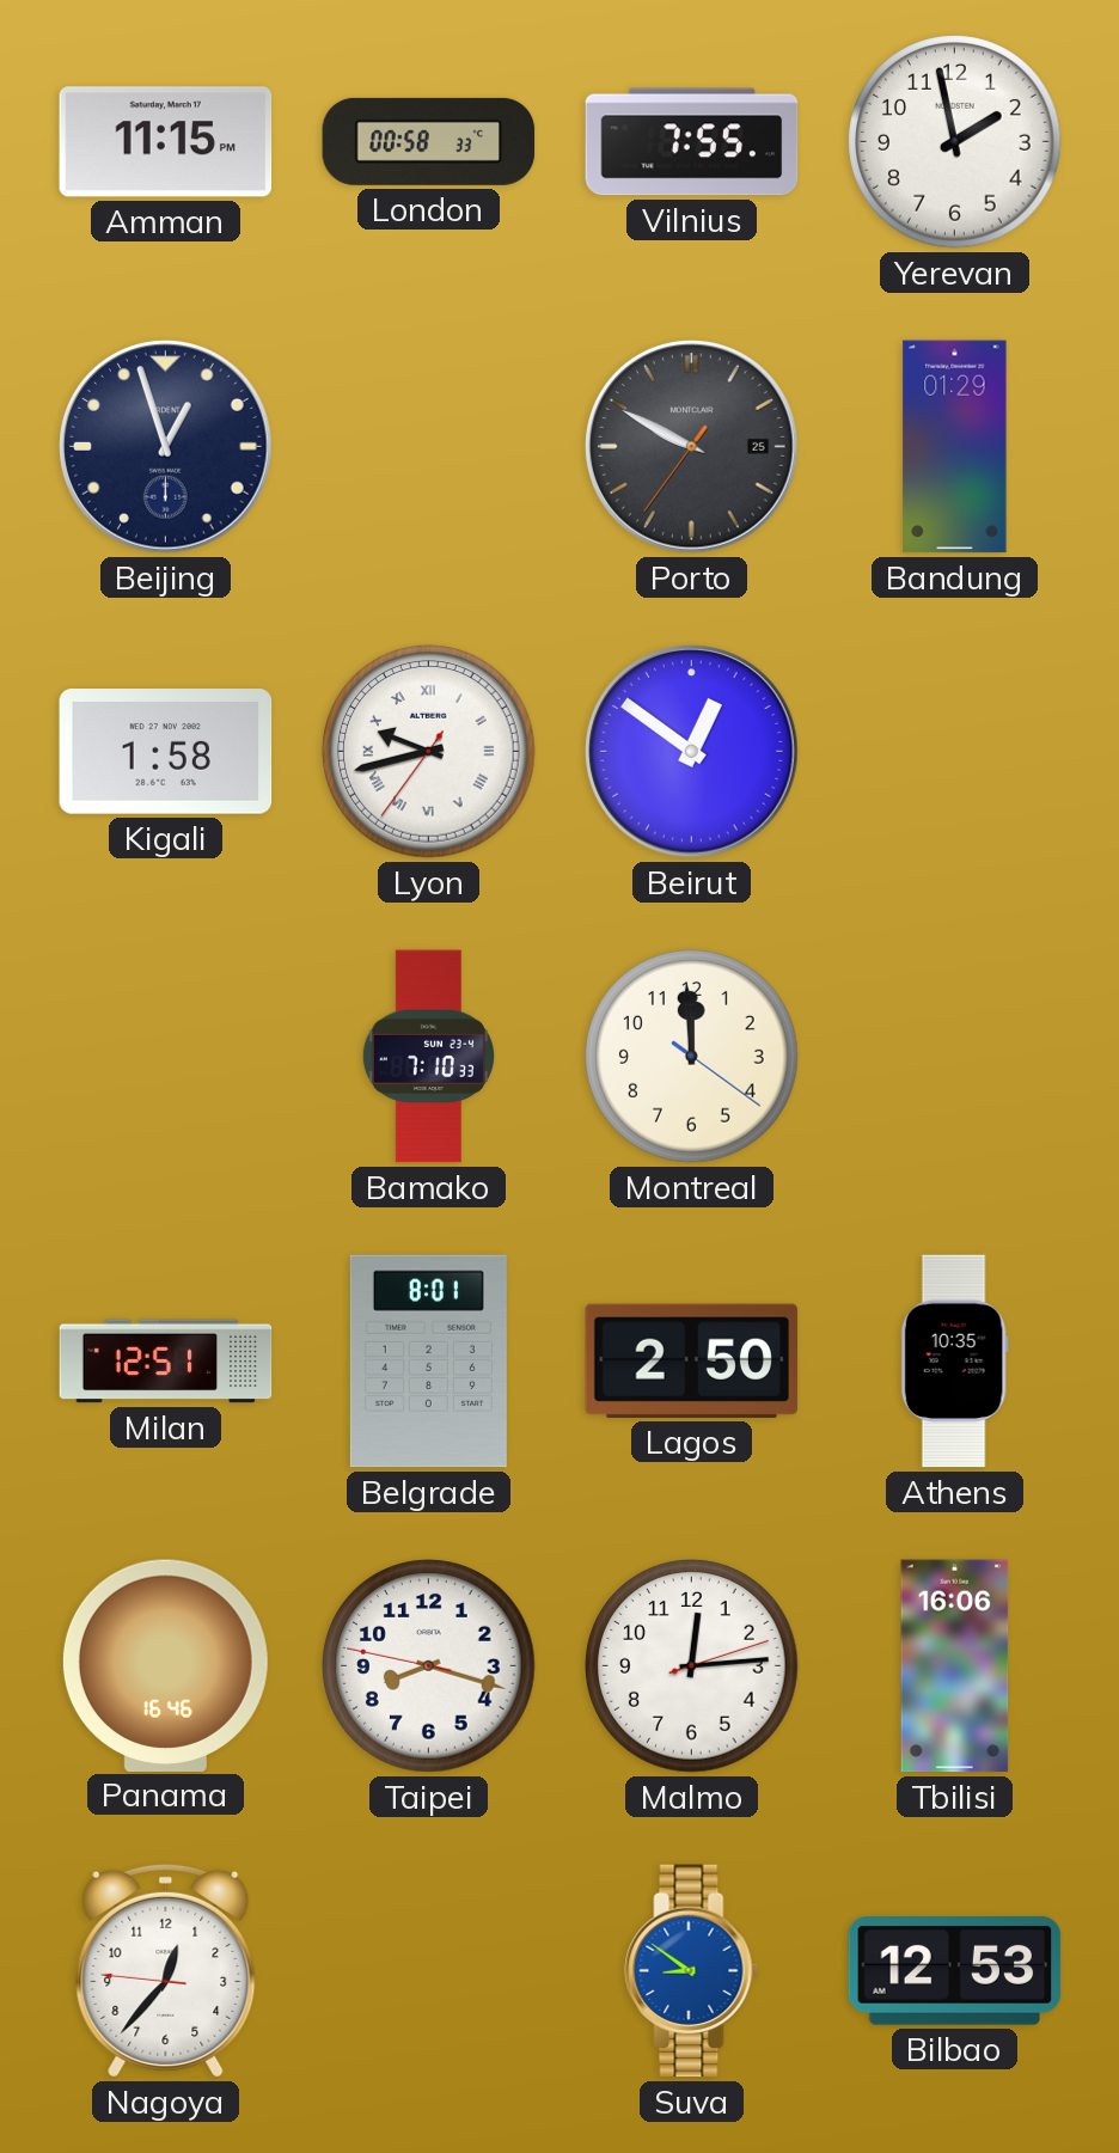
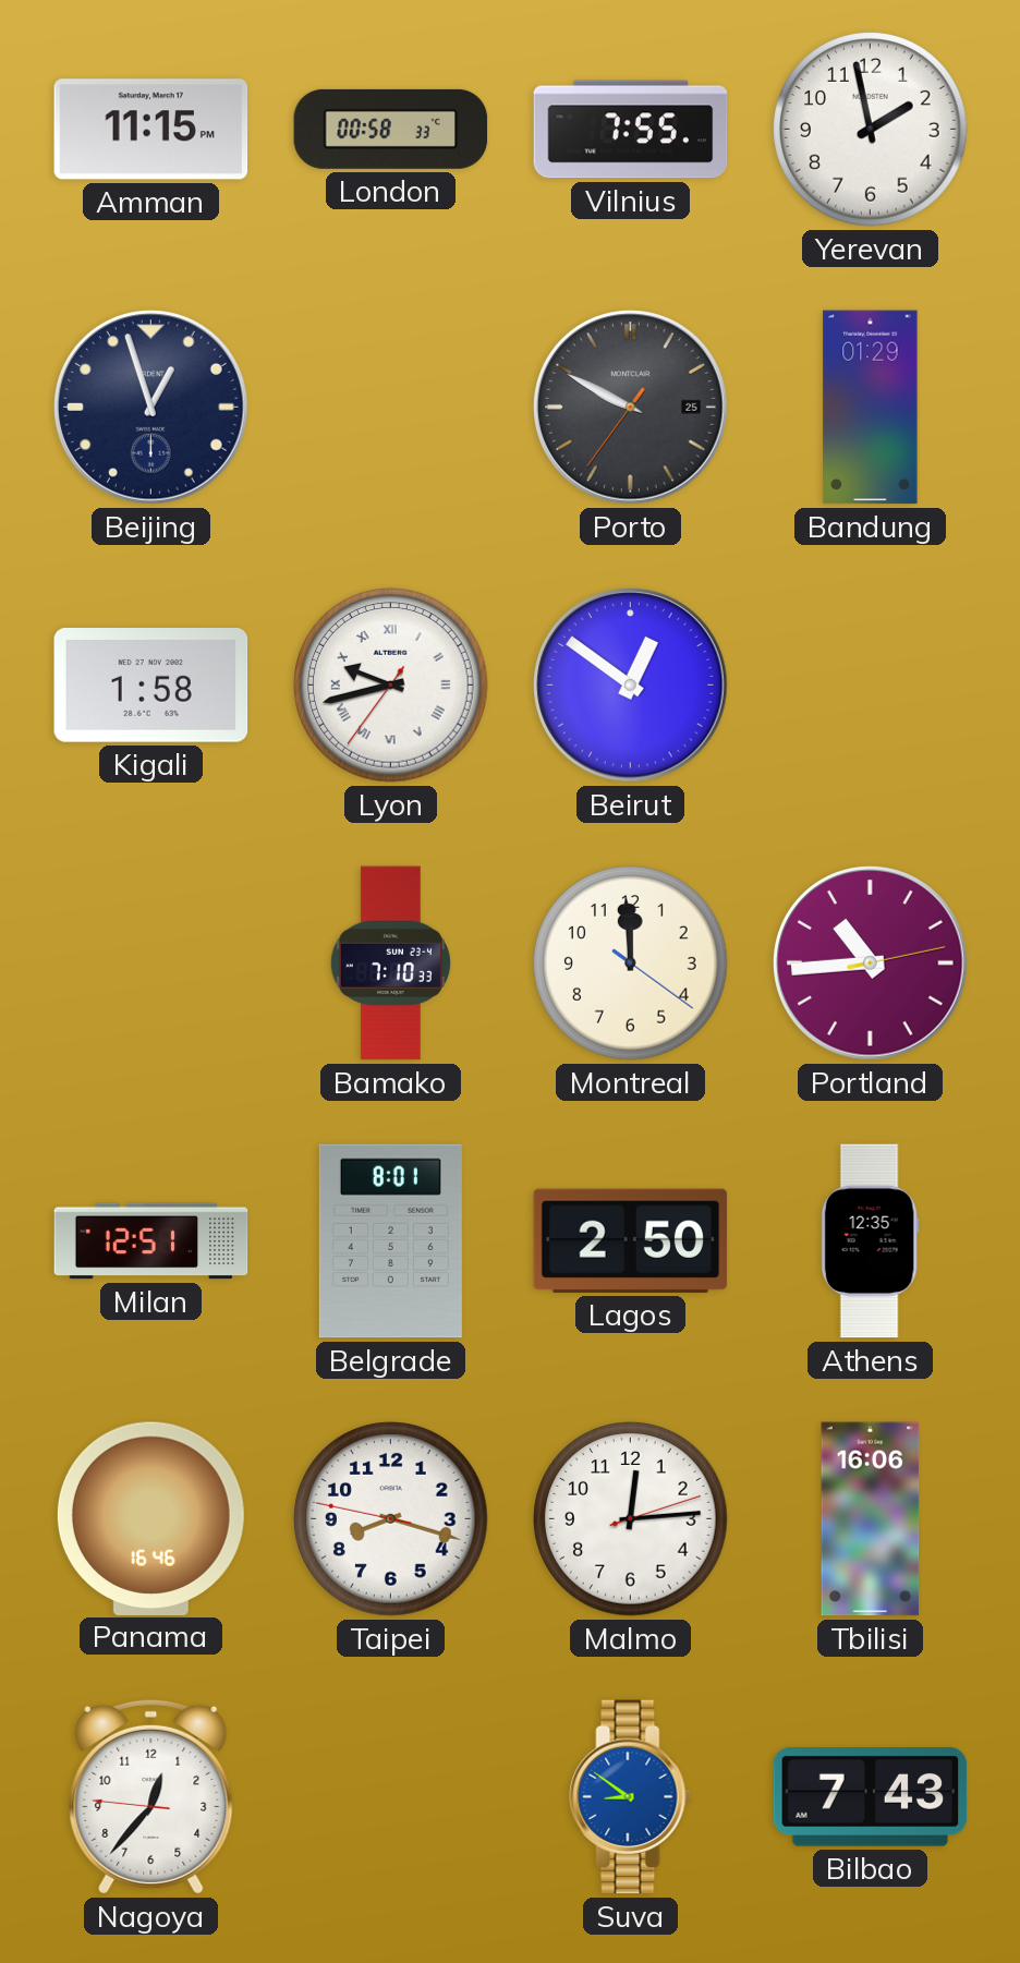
Portland: none -> 10:44
Athens: 10:35 -> 12:35
Bilbao: 12:53 -> 7:43
